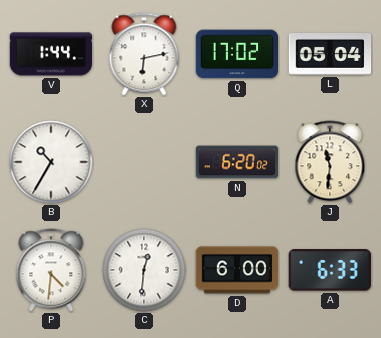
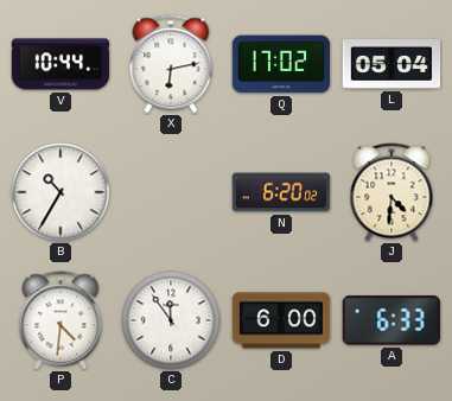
V: 1:44 -> 10:44
J: 11:31 -> 4:31
C: 12:31 -> 11:54
